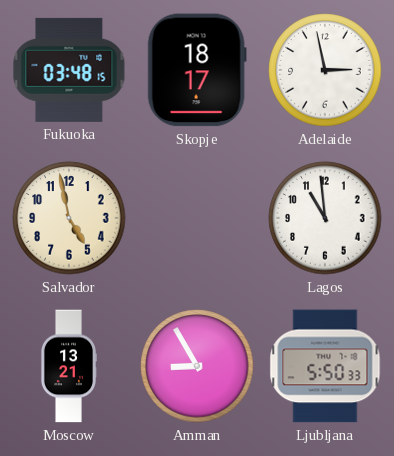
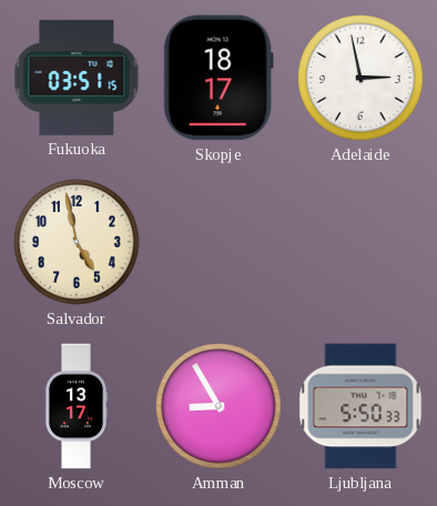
Fukuoka: 03:48 -> 03:51
Lagos: 10:59 -> none
Moscow: 13:21 -> 13:17
